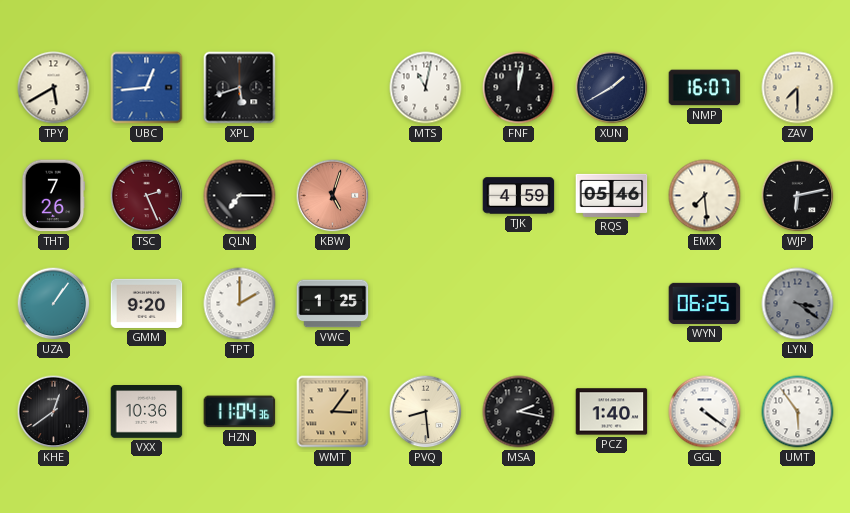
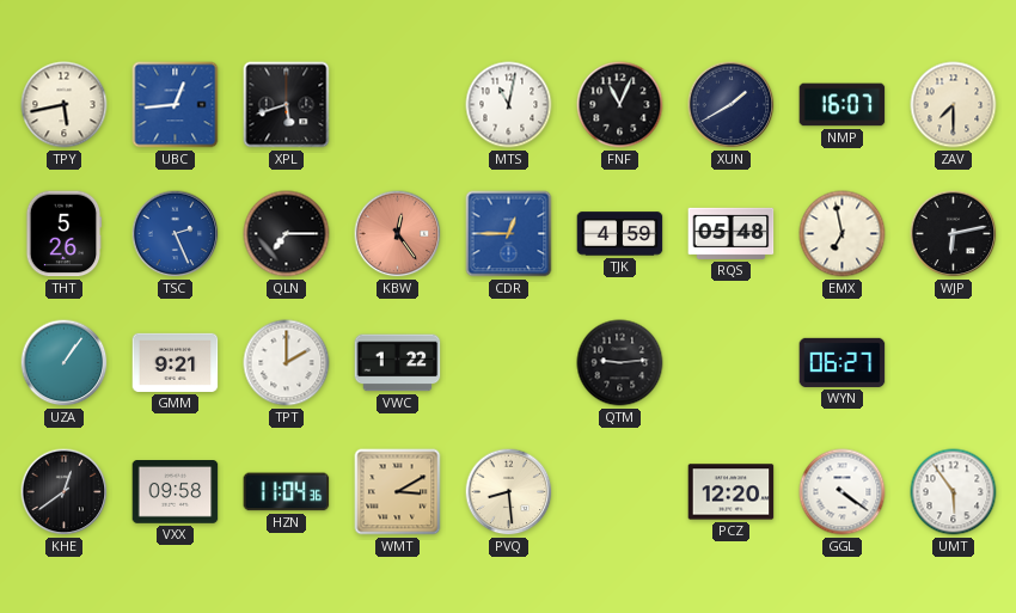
TPY: 5:40 -> 5:43
FNF: 12:02 -> 11:04
THT: 7:26 -> 5:26
TSC dial: burgundy -> blue
KBW: 5:03 -> 12:24
CDR: none -> 12:45
RQS: 05:46 -> 05:48
EMX: 7:29 -> 6:58
GMM: 9:20 -> 9:21
VWC: 1:25 -> 1:22
QTM: none -> 9:14
WYN: 06:25 -> 06:27
LYN: 3:21 -> none
VXX: 10:36 -> 09:58
WMT: 3:06 -> 3:10
MSA: 2:17 -> none
PCZ: 1:40 -> 12:20
